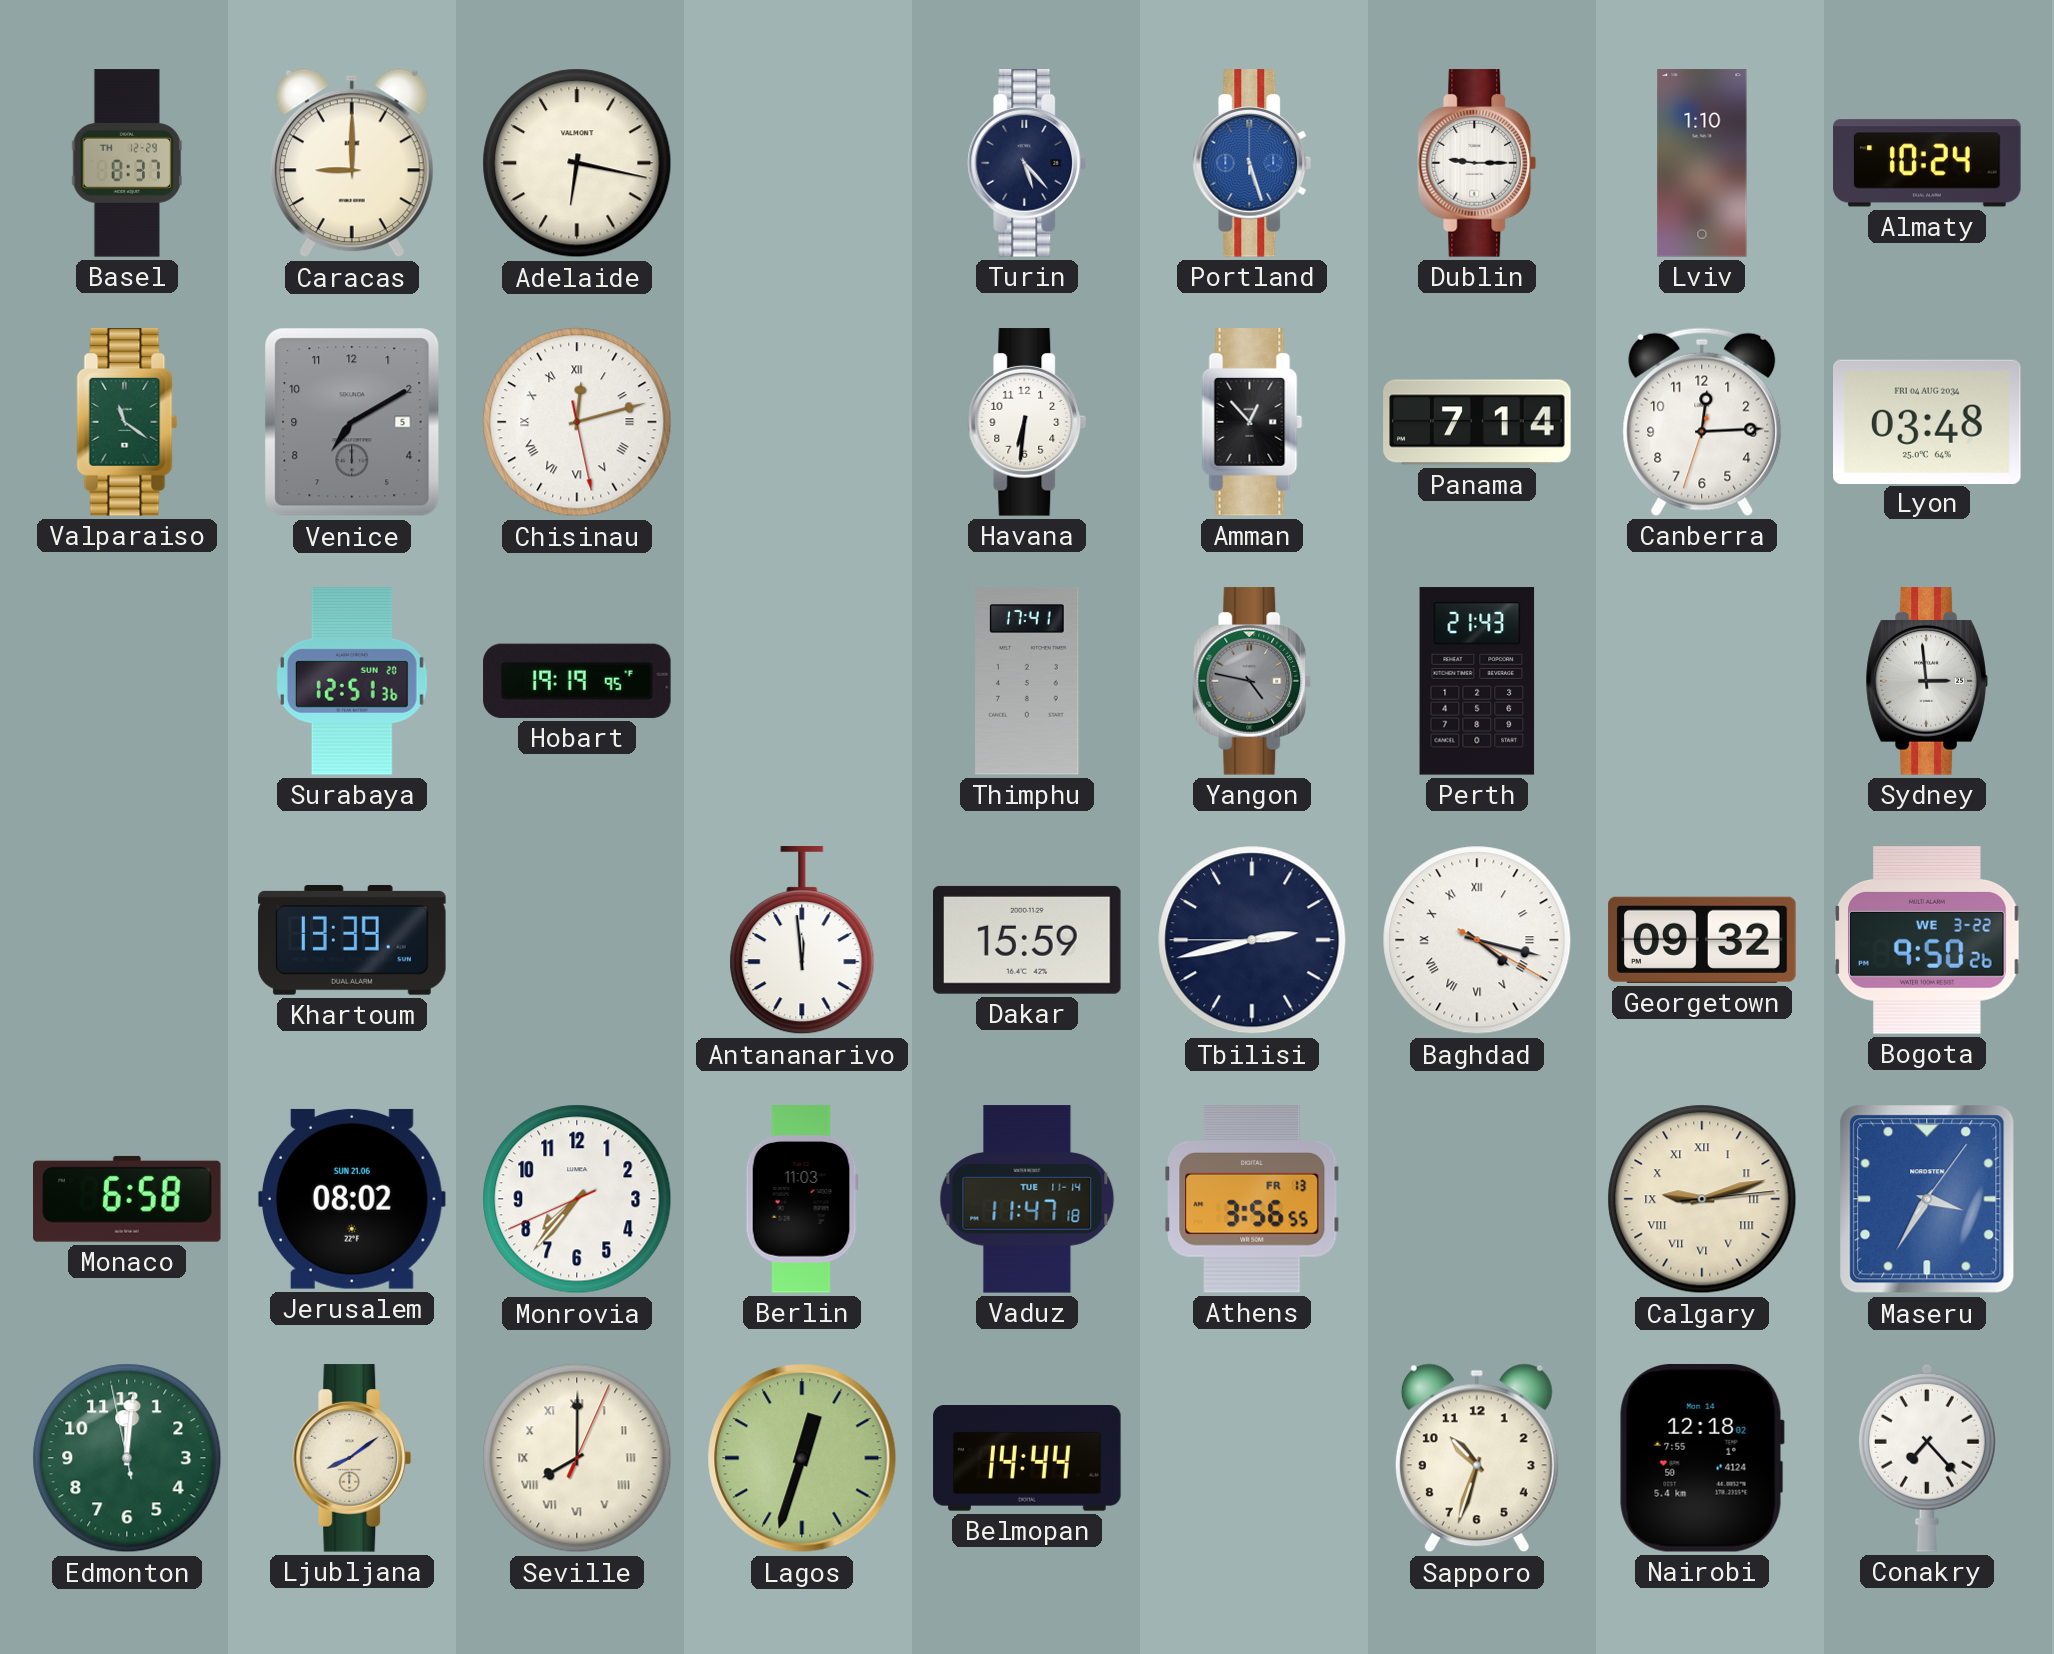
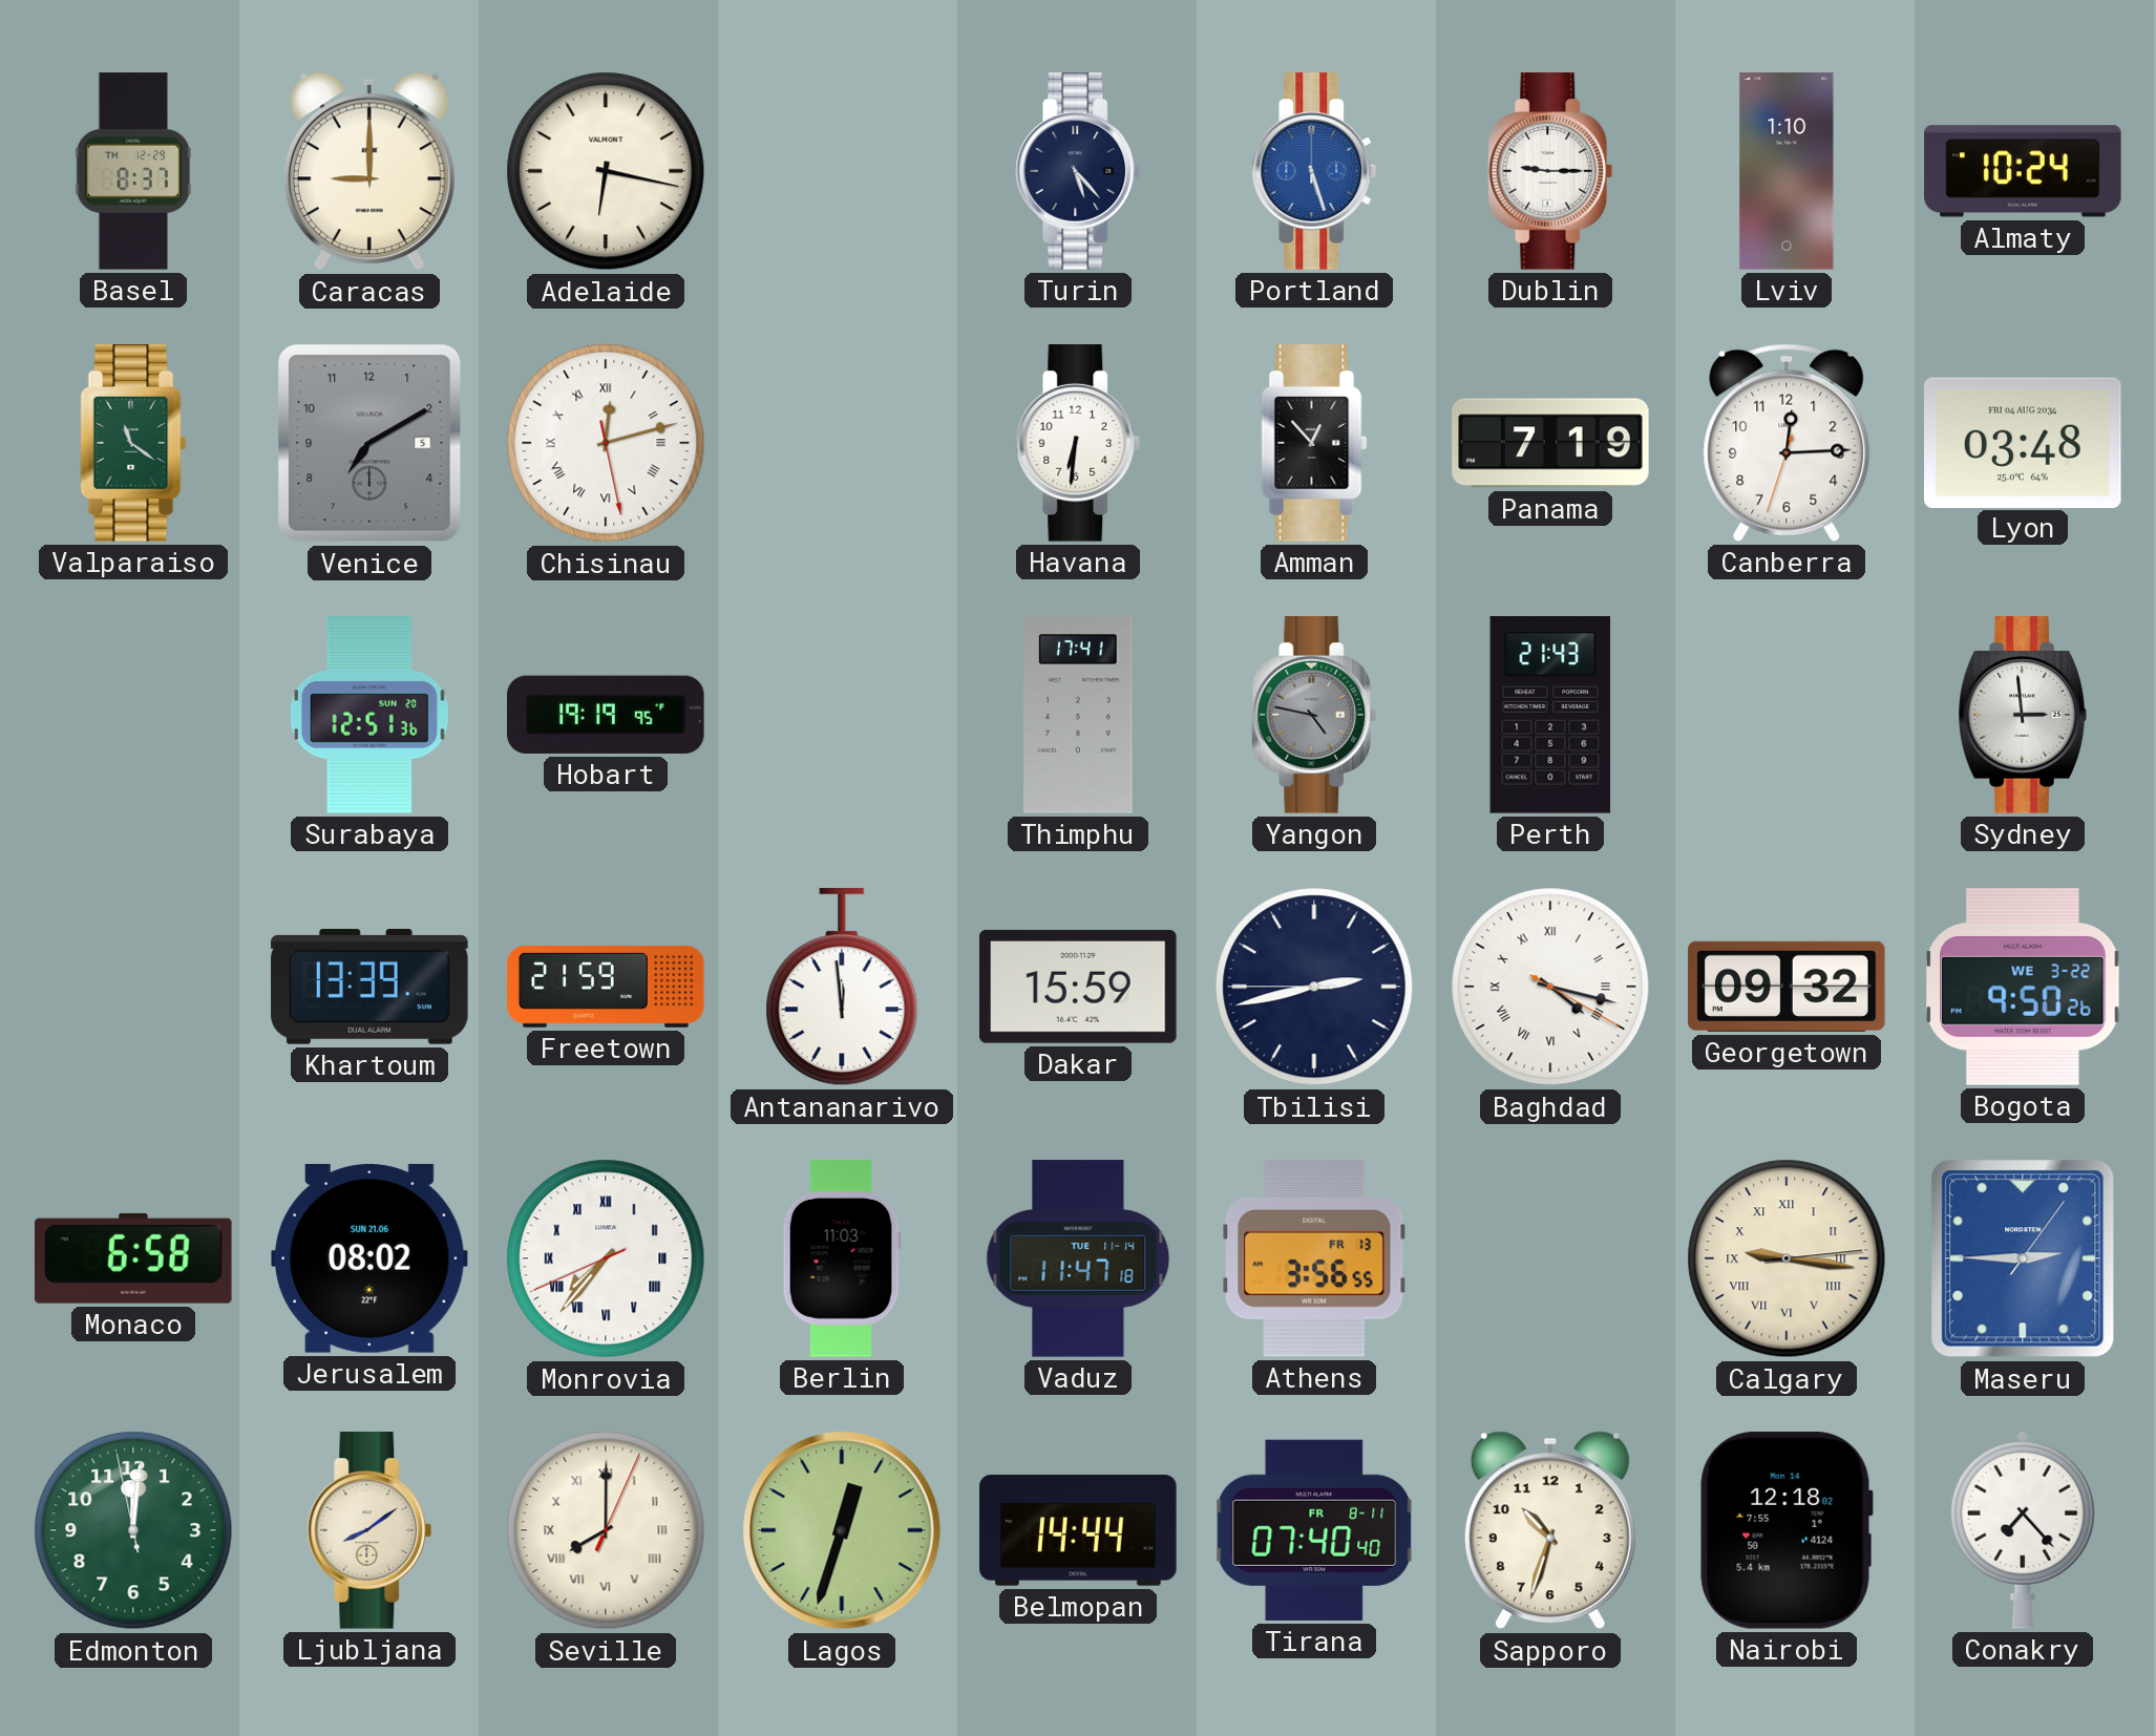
Panama: 7:14 -> 7:19
Freetown: none -> 21:59
Monrovia numerals: Arabic -> Roman
Calgary: 9:12 -> 9:16
Maseru: 3:35 -> 2:45
Tirana: none -> 07:40
